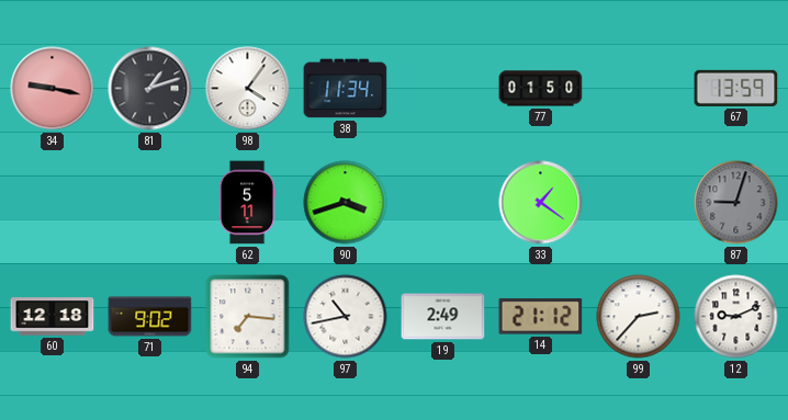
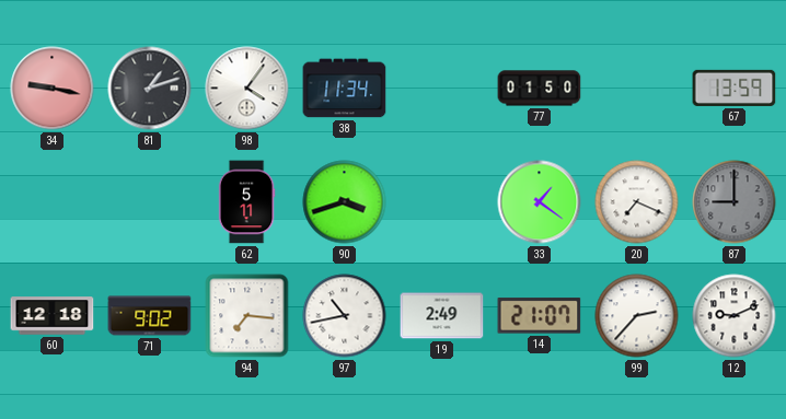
20: none -> 7:19
87: 9:03 -> 9:00
14: 21:12 -> 21:07
